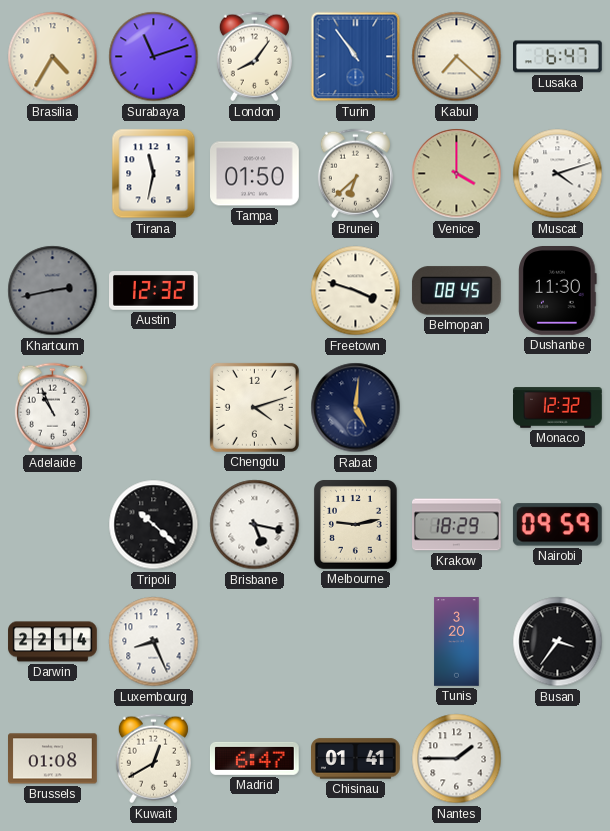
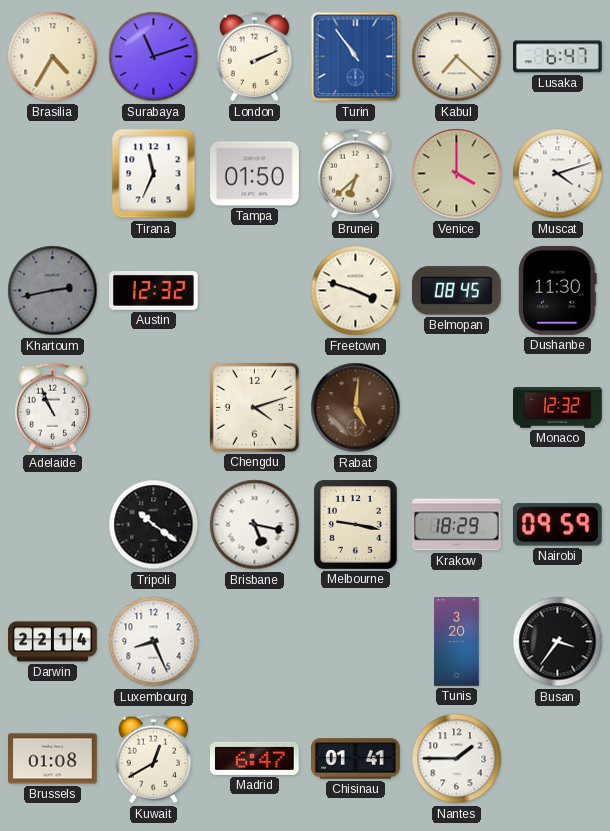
London: 8:06 -> 2:11
Tirana: 11:32 -> 11:34
Rabat dial: navy -> brown
Tripoli: 10:22 -> 10:21
Melbourne: 9:13 -> 9:17
